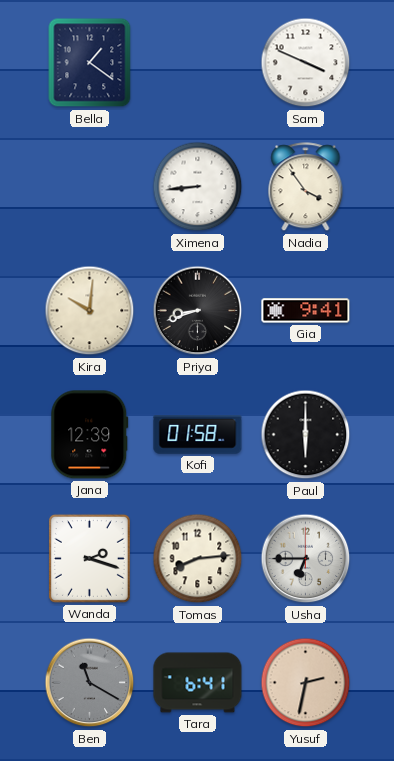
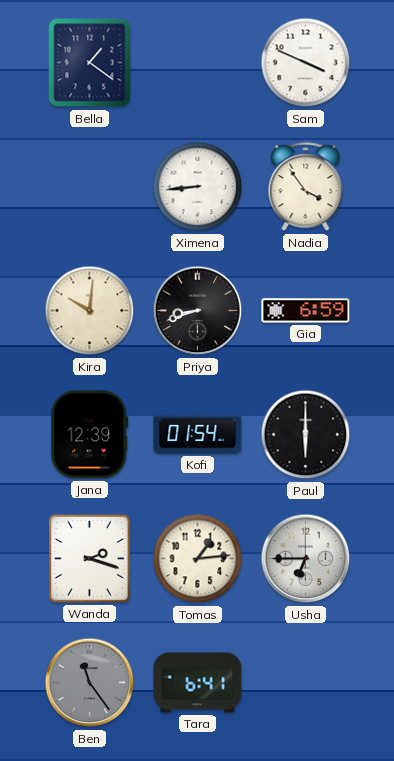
Gia: 9:41 -> 6:59
Kofi: 01:58 -> 01:54
Tomas: 8:14 -> 1:14
Ben: 11:20 -> 11:24
Yusuf: 2:32 -> none
